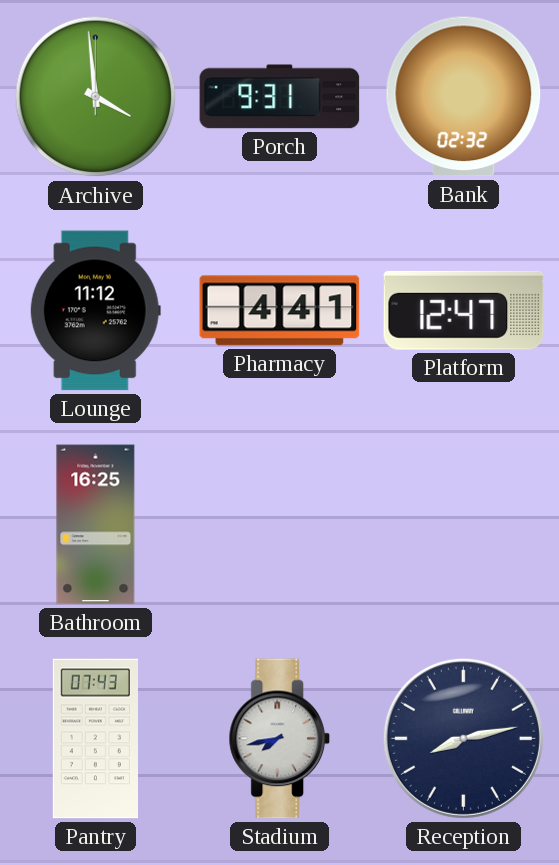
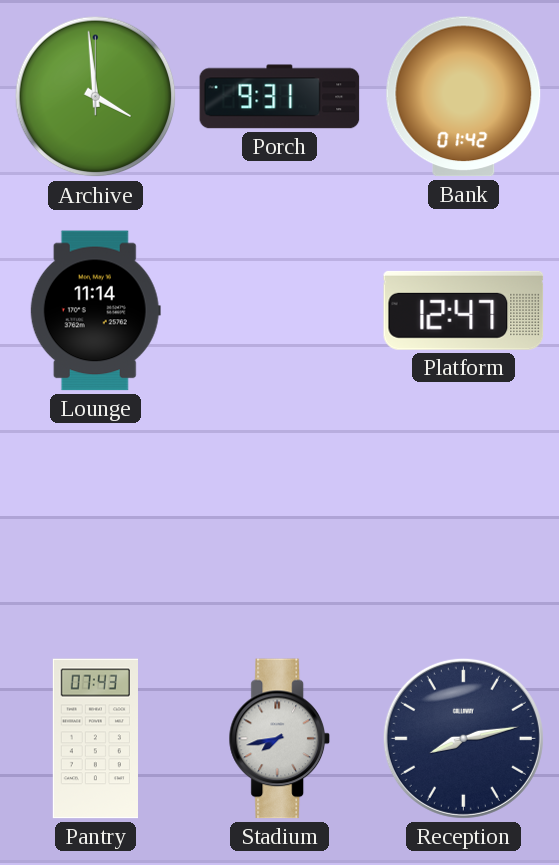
Bank: 02:32 -> 01:42
Lounge: 11:12 -> 11:14
Pharmacy: 4:41 -> none
Bathroom: 16:25 -> none
